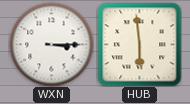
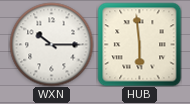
WXN: 3:15 -> 10:15
